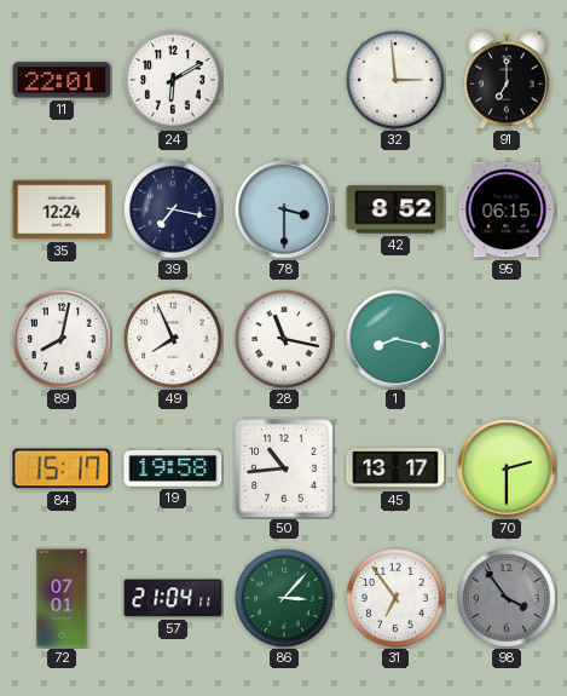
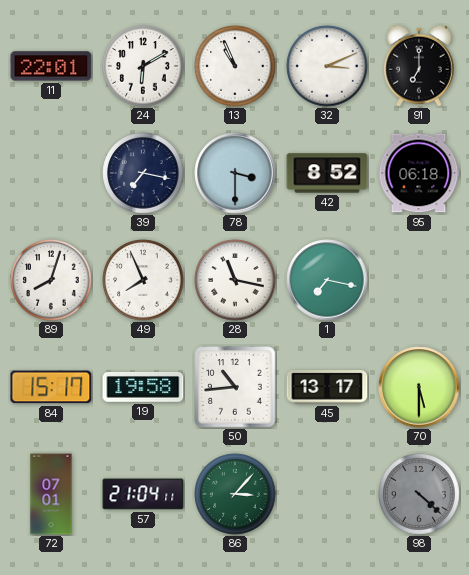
13: none -> 10:56
32: 2:59 -> 3:11
35: 12:24 -> none
95: 06:15 -> 06:18
89: 8:02 -> 8:03
1: 8:17 -> 7:17
70: 2:30 -> 5:30
31: 6:54 -> none
98: 3:54 -> 4:22
